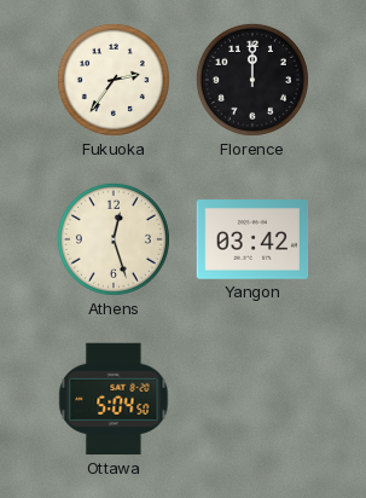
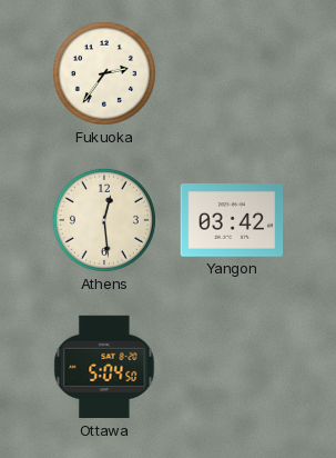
Florence: 12:00 -> none
Athens: 12:27 -> 12:29
